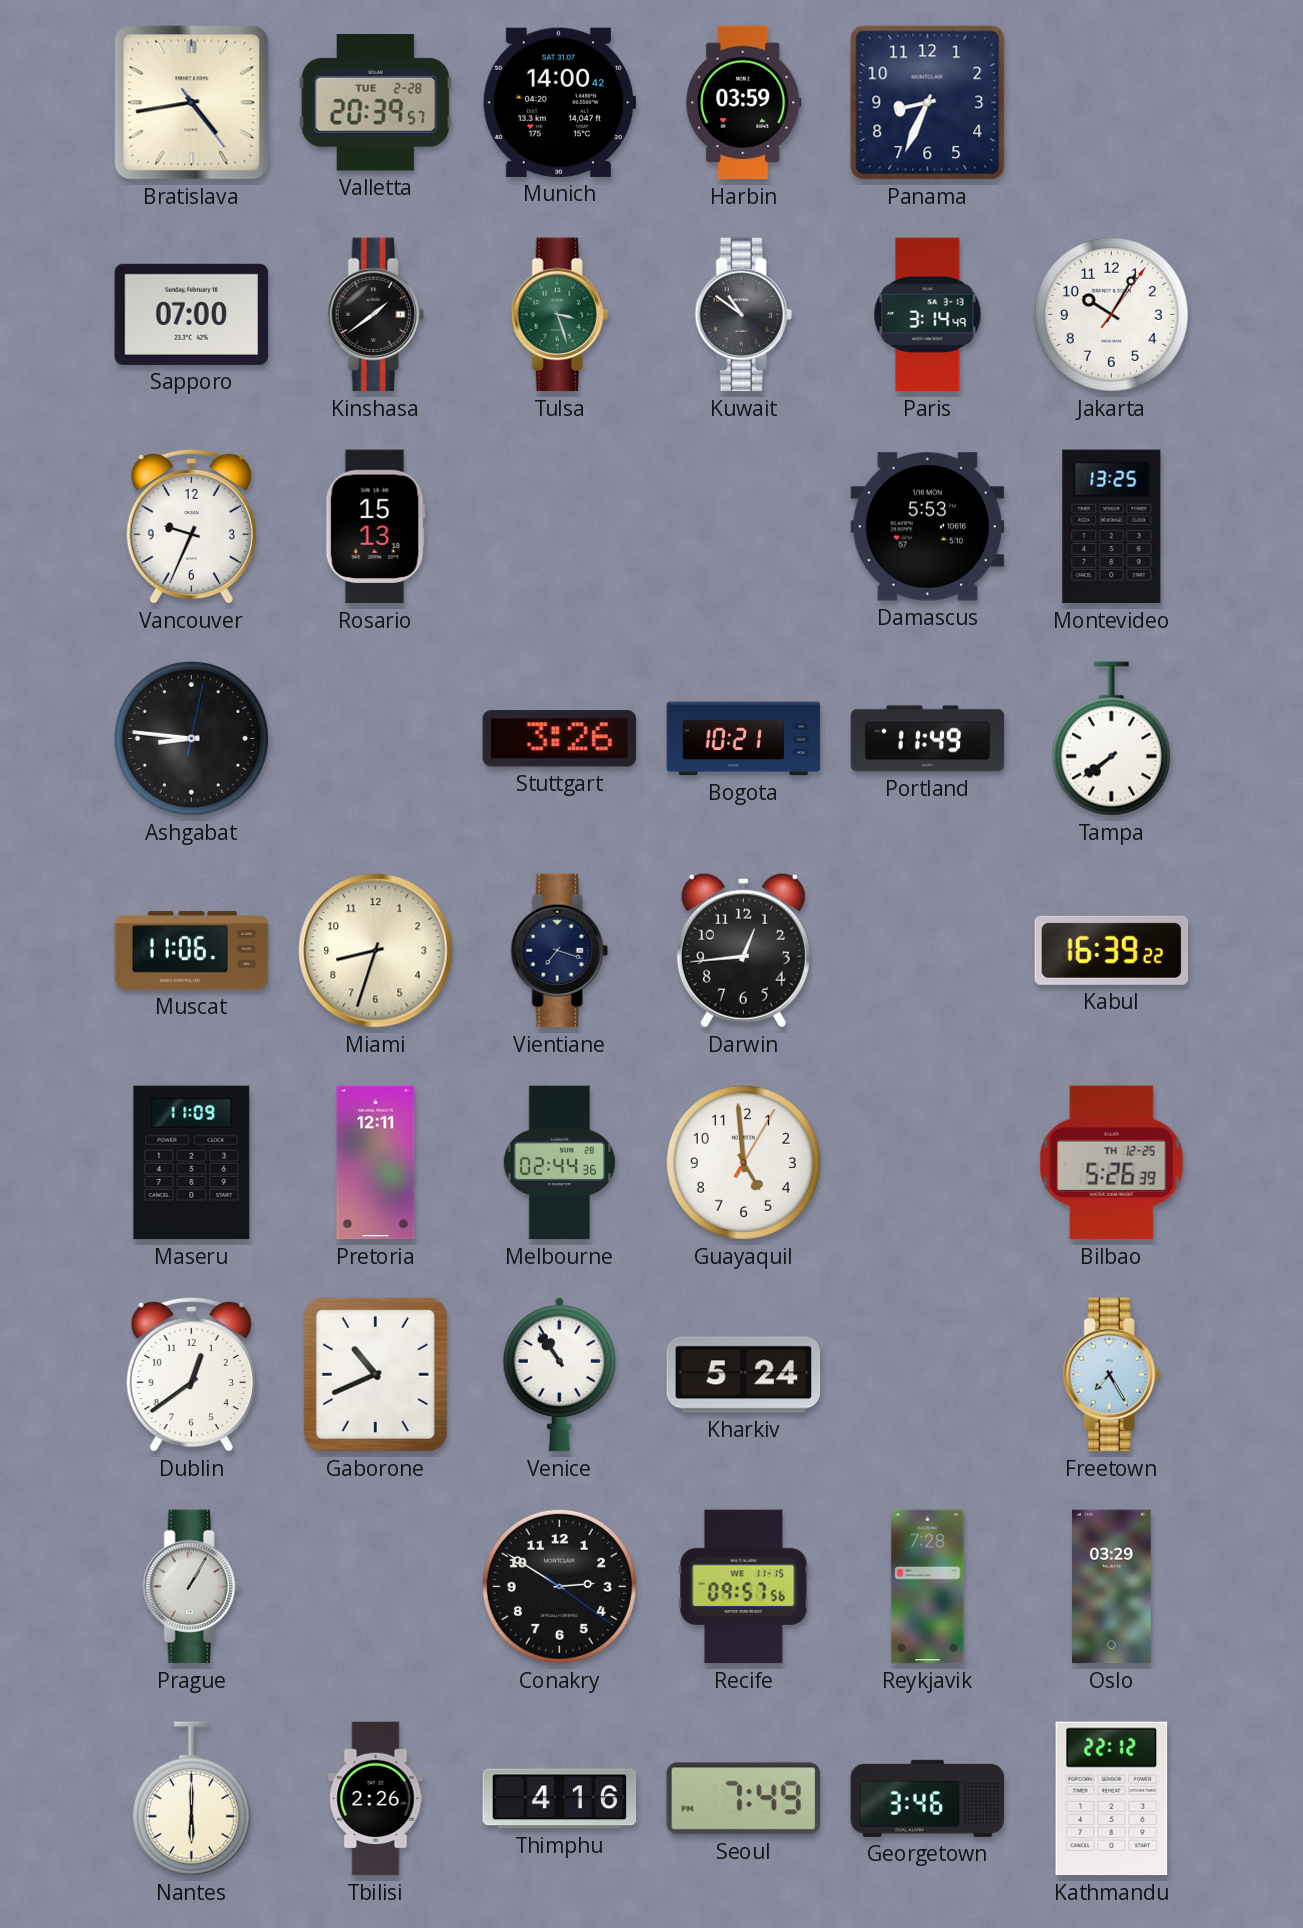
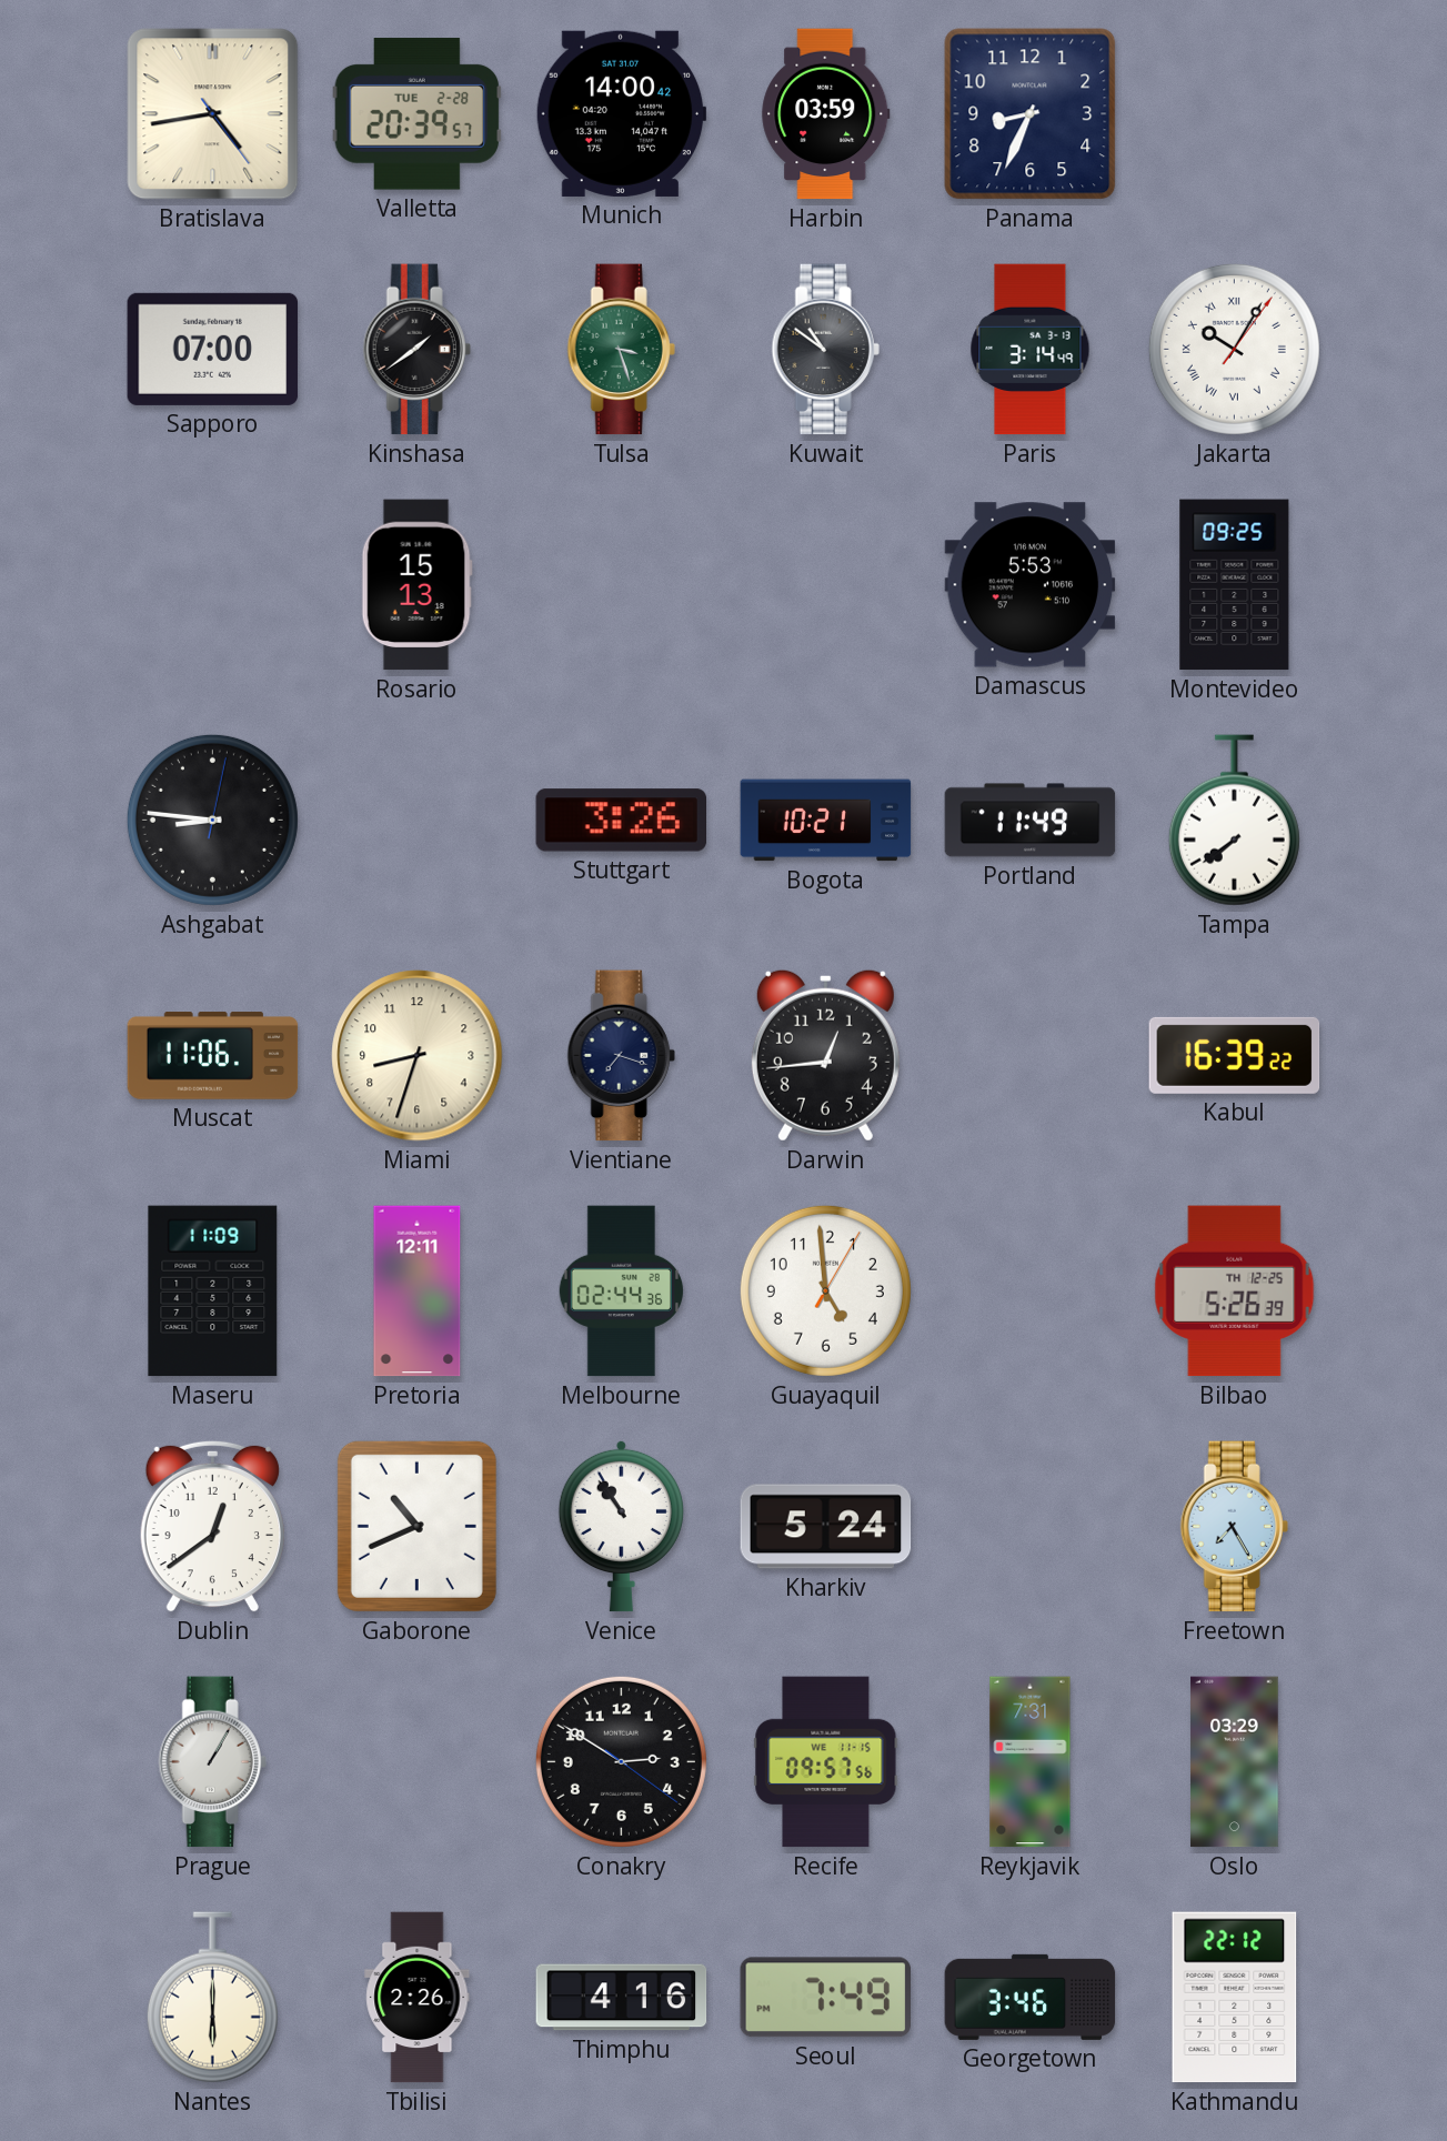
Jakarta numerals: Arabic -> Roman
Vancouver: 9:34 -> none
Montevideo: 13:25 -> 09:25
Reykjavik: 7:28 -> 7:31
